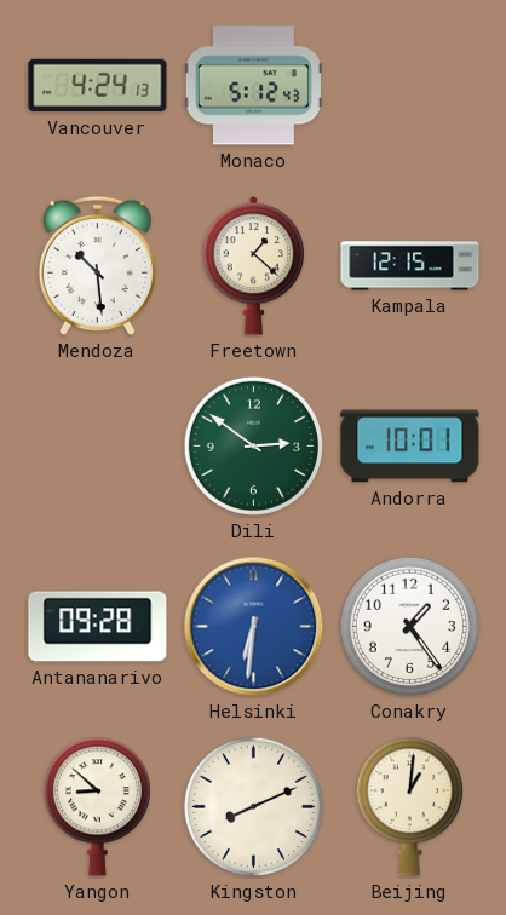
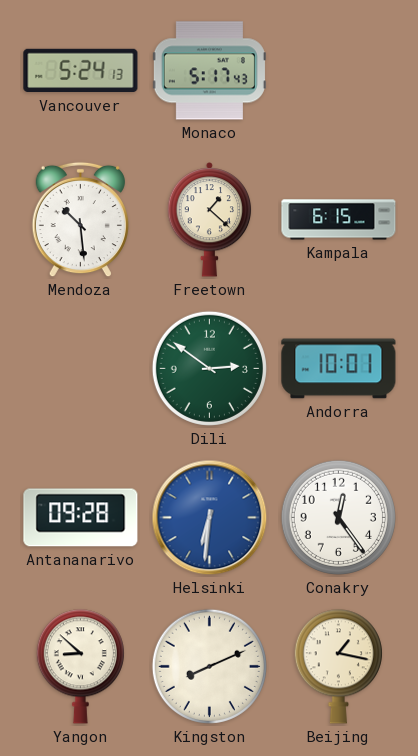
Vancouver: 4:24 -> 5:24
Monaco: 5:12 -> 5:17
Kampala: 12:15 -> 6:15
Conakry: 1:24 -> 12:24
Beijing: 1:01 -> 1:17
